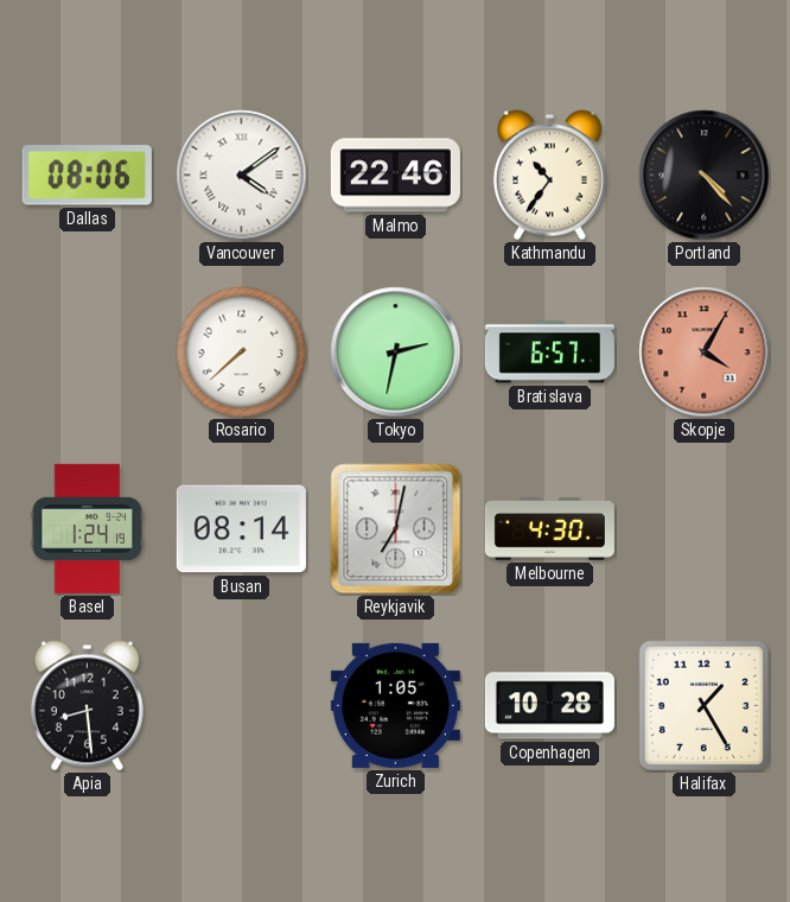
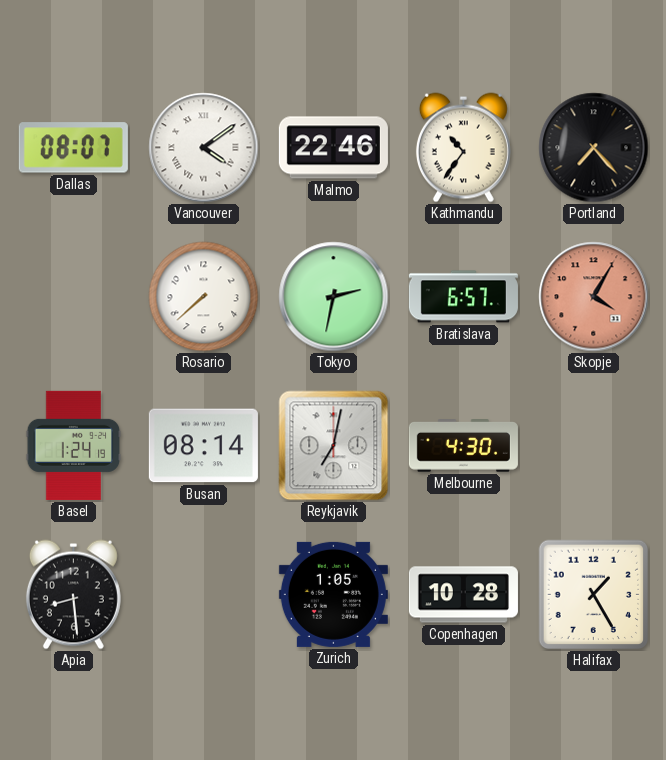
Dallas: 08:06 -> 08:07
Portland: 4:23 -> 7:23
